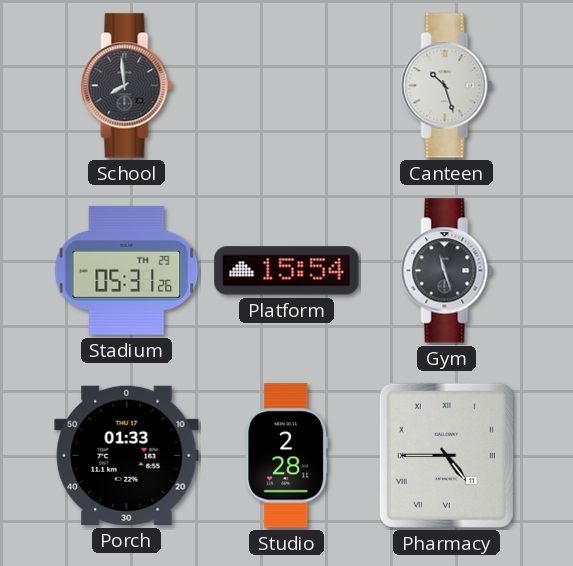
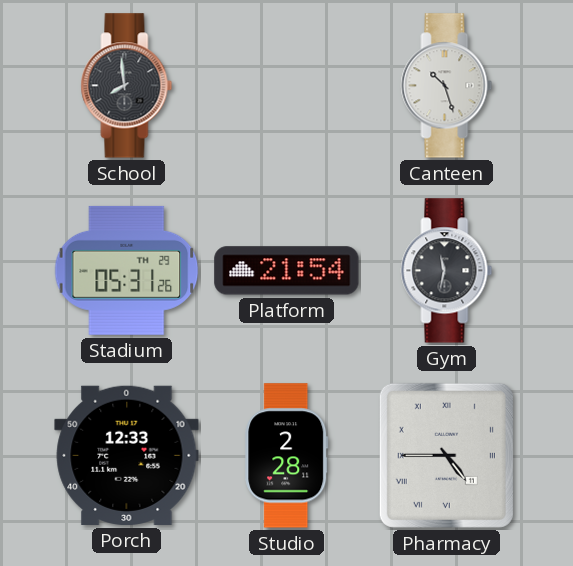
Platform: 15:54 -> 21:54
Gym: 11:27 -> 11:32
Porch: 01:33 -> 12:33
